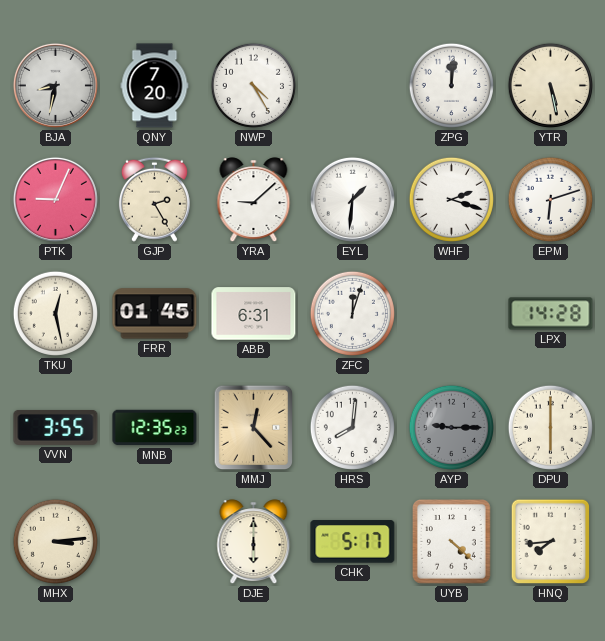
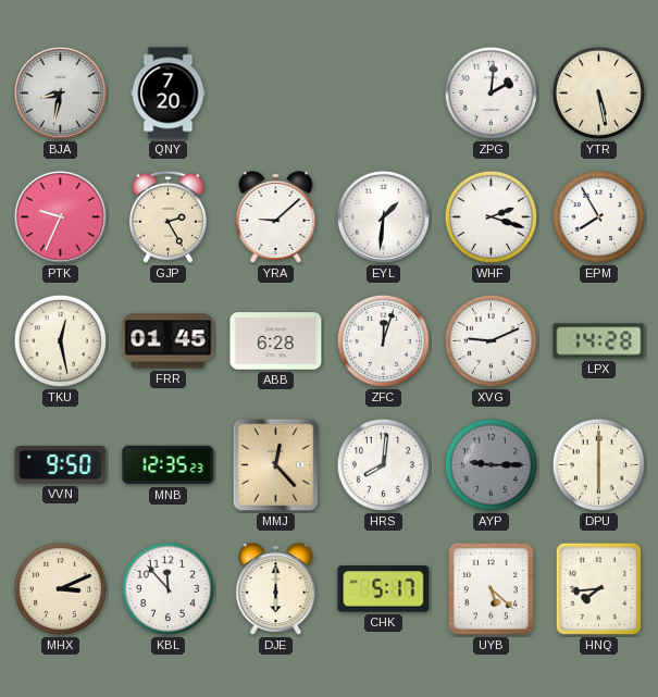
NWP: 4:25 -> none
ZPG: 12:01 -> 2:01
PTK: 9:04 -> 9:34
EPM: 6:12 -> 7:55
ABB: 6:31 -> 6:28
XVG: none -> 9:11
VVN: 3:55 -> 9:50
MHX: 3:14 -> 3:11
KBL: none -> 11:53
UYB: 4:22 -> 5:22
